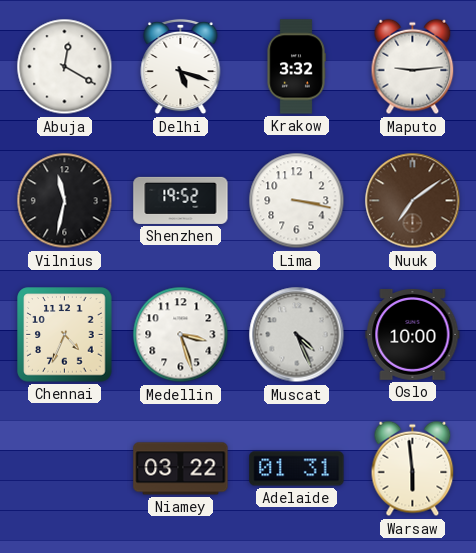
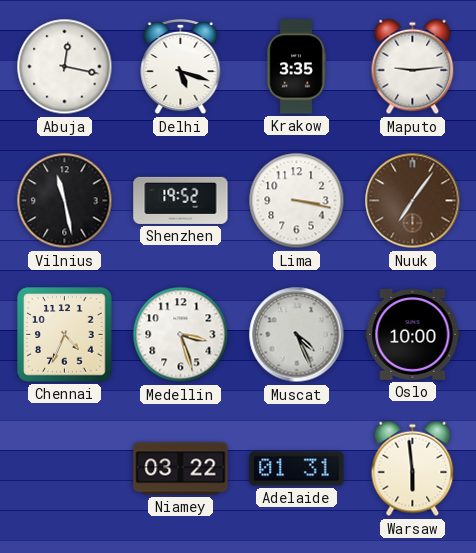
Abuja: 12:20 -> 12:17
Krakow: 3:32 -> 3:35
Vilnius: 11:32 -> 11:28
Nuuk: 7:09 -> 7:06
